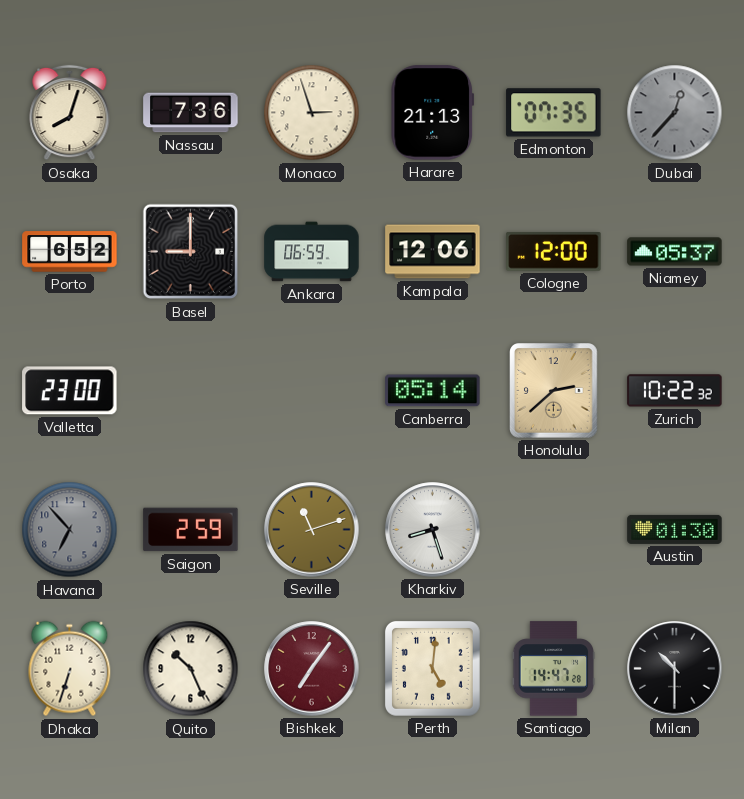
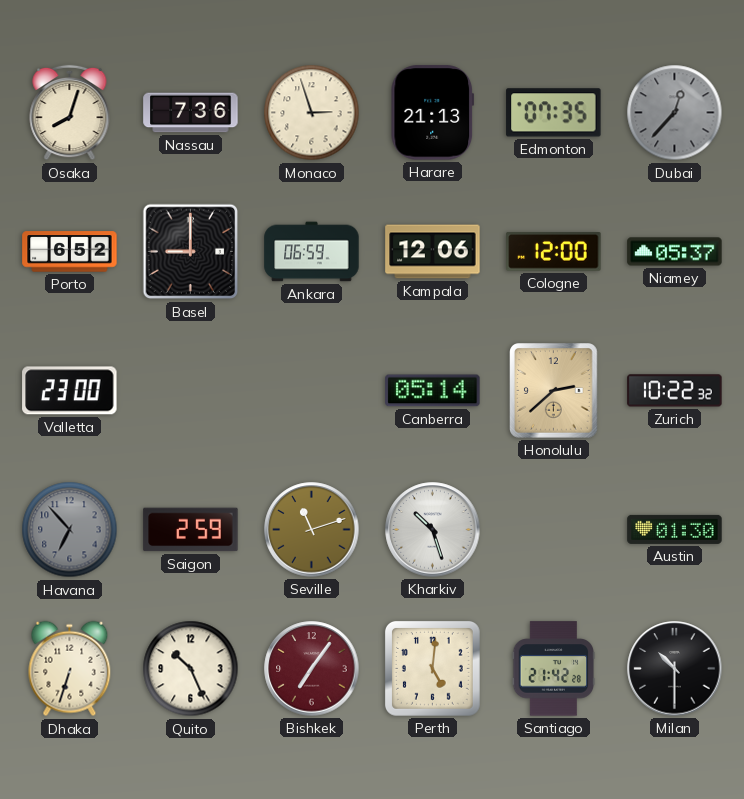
Kharkiv: 8:27 -> 10:27
Santiago: 14:47 -> 21:42
